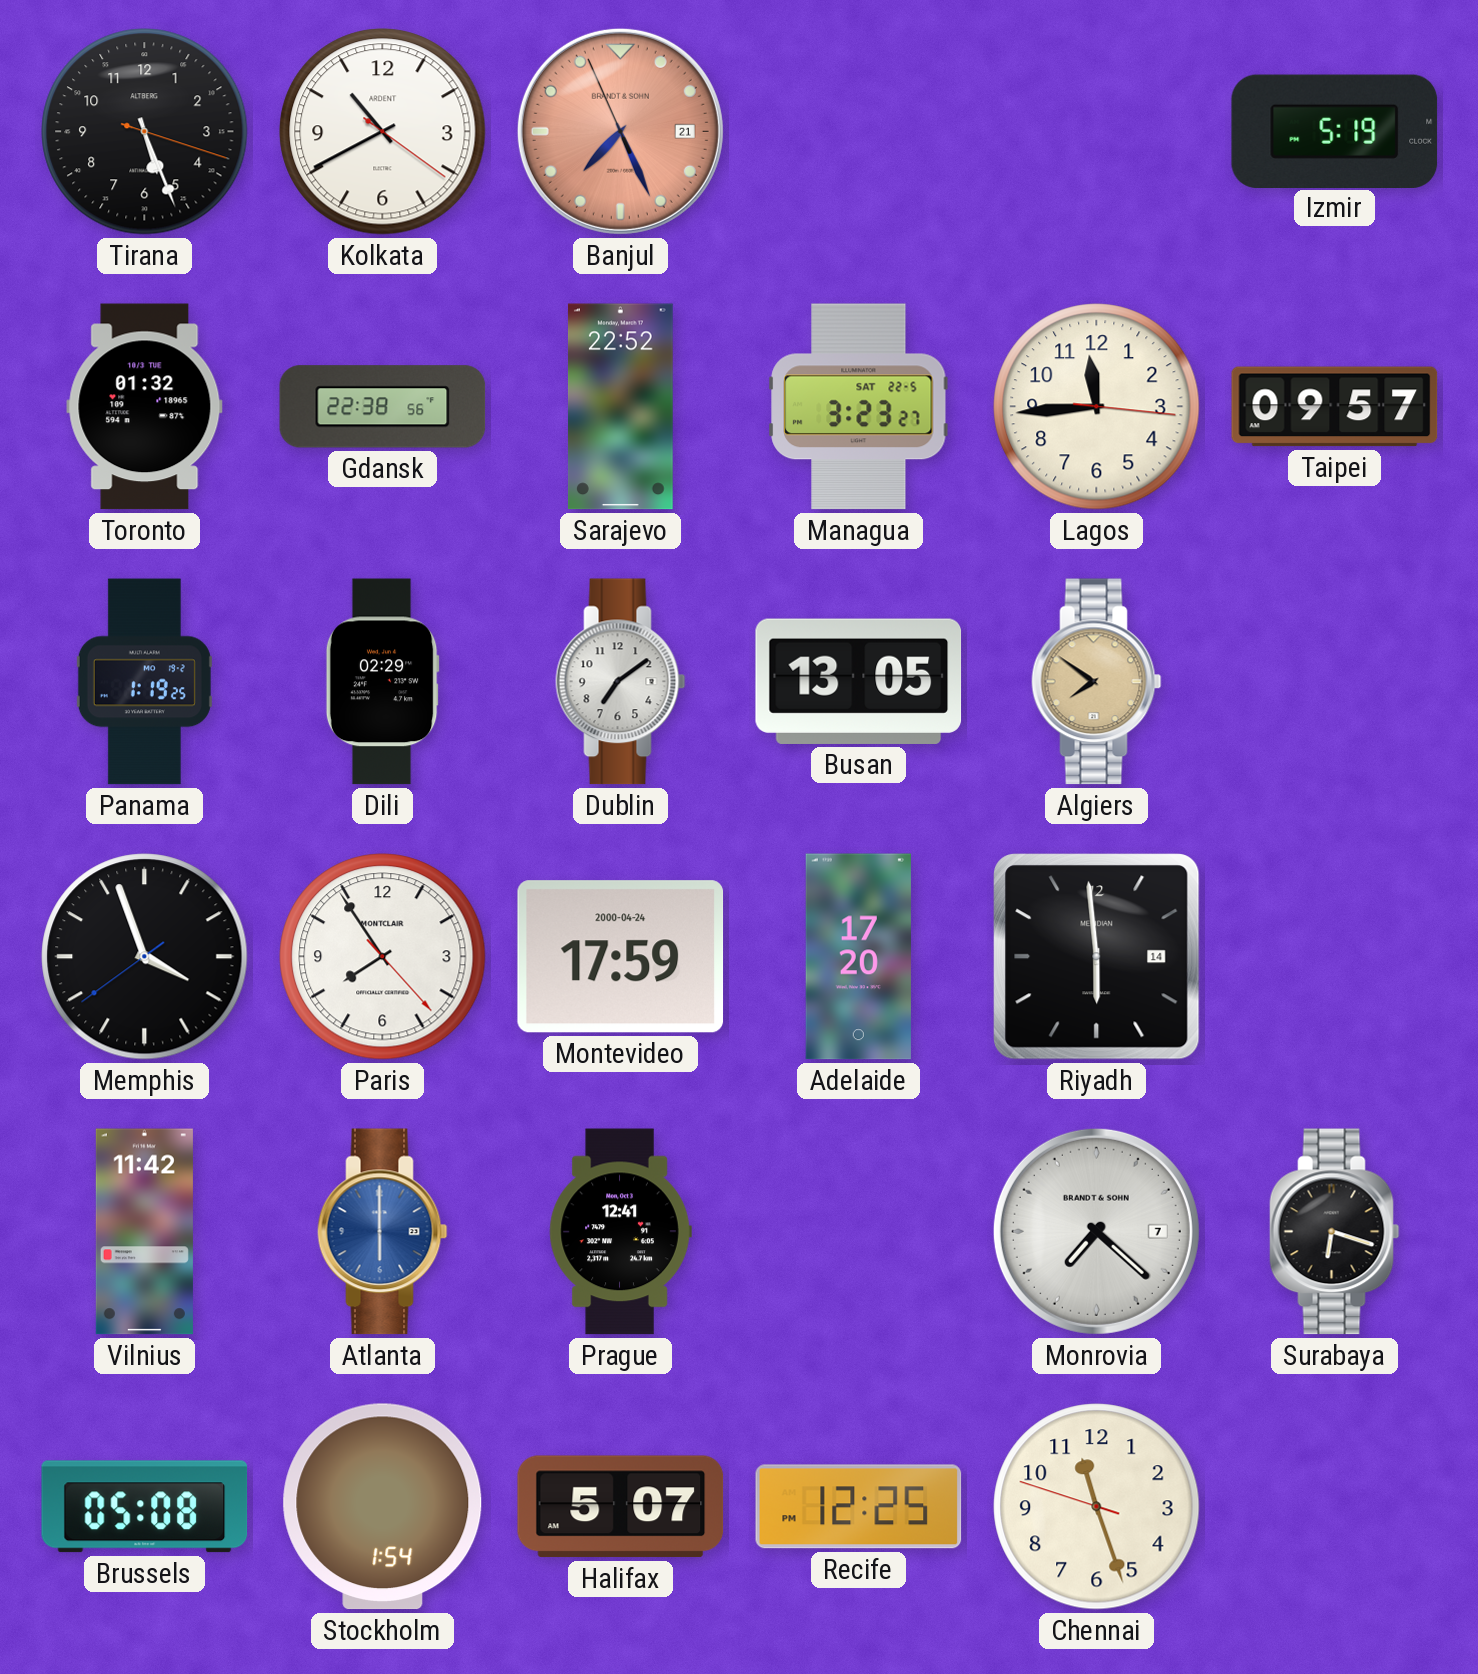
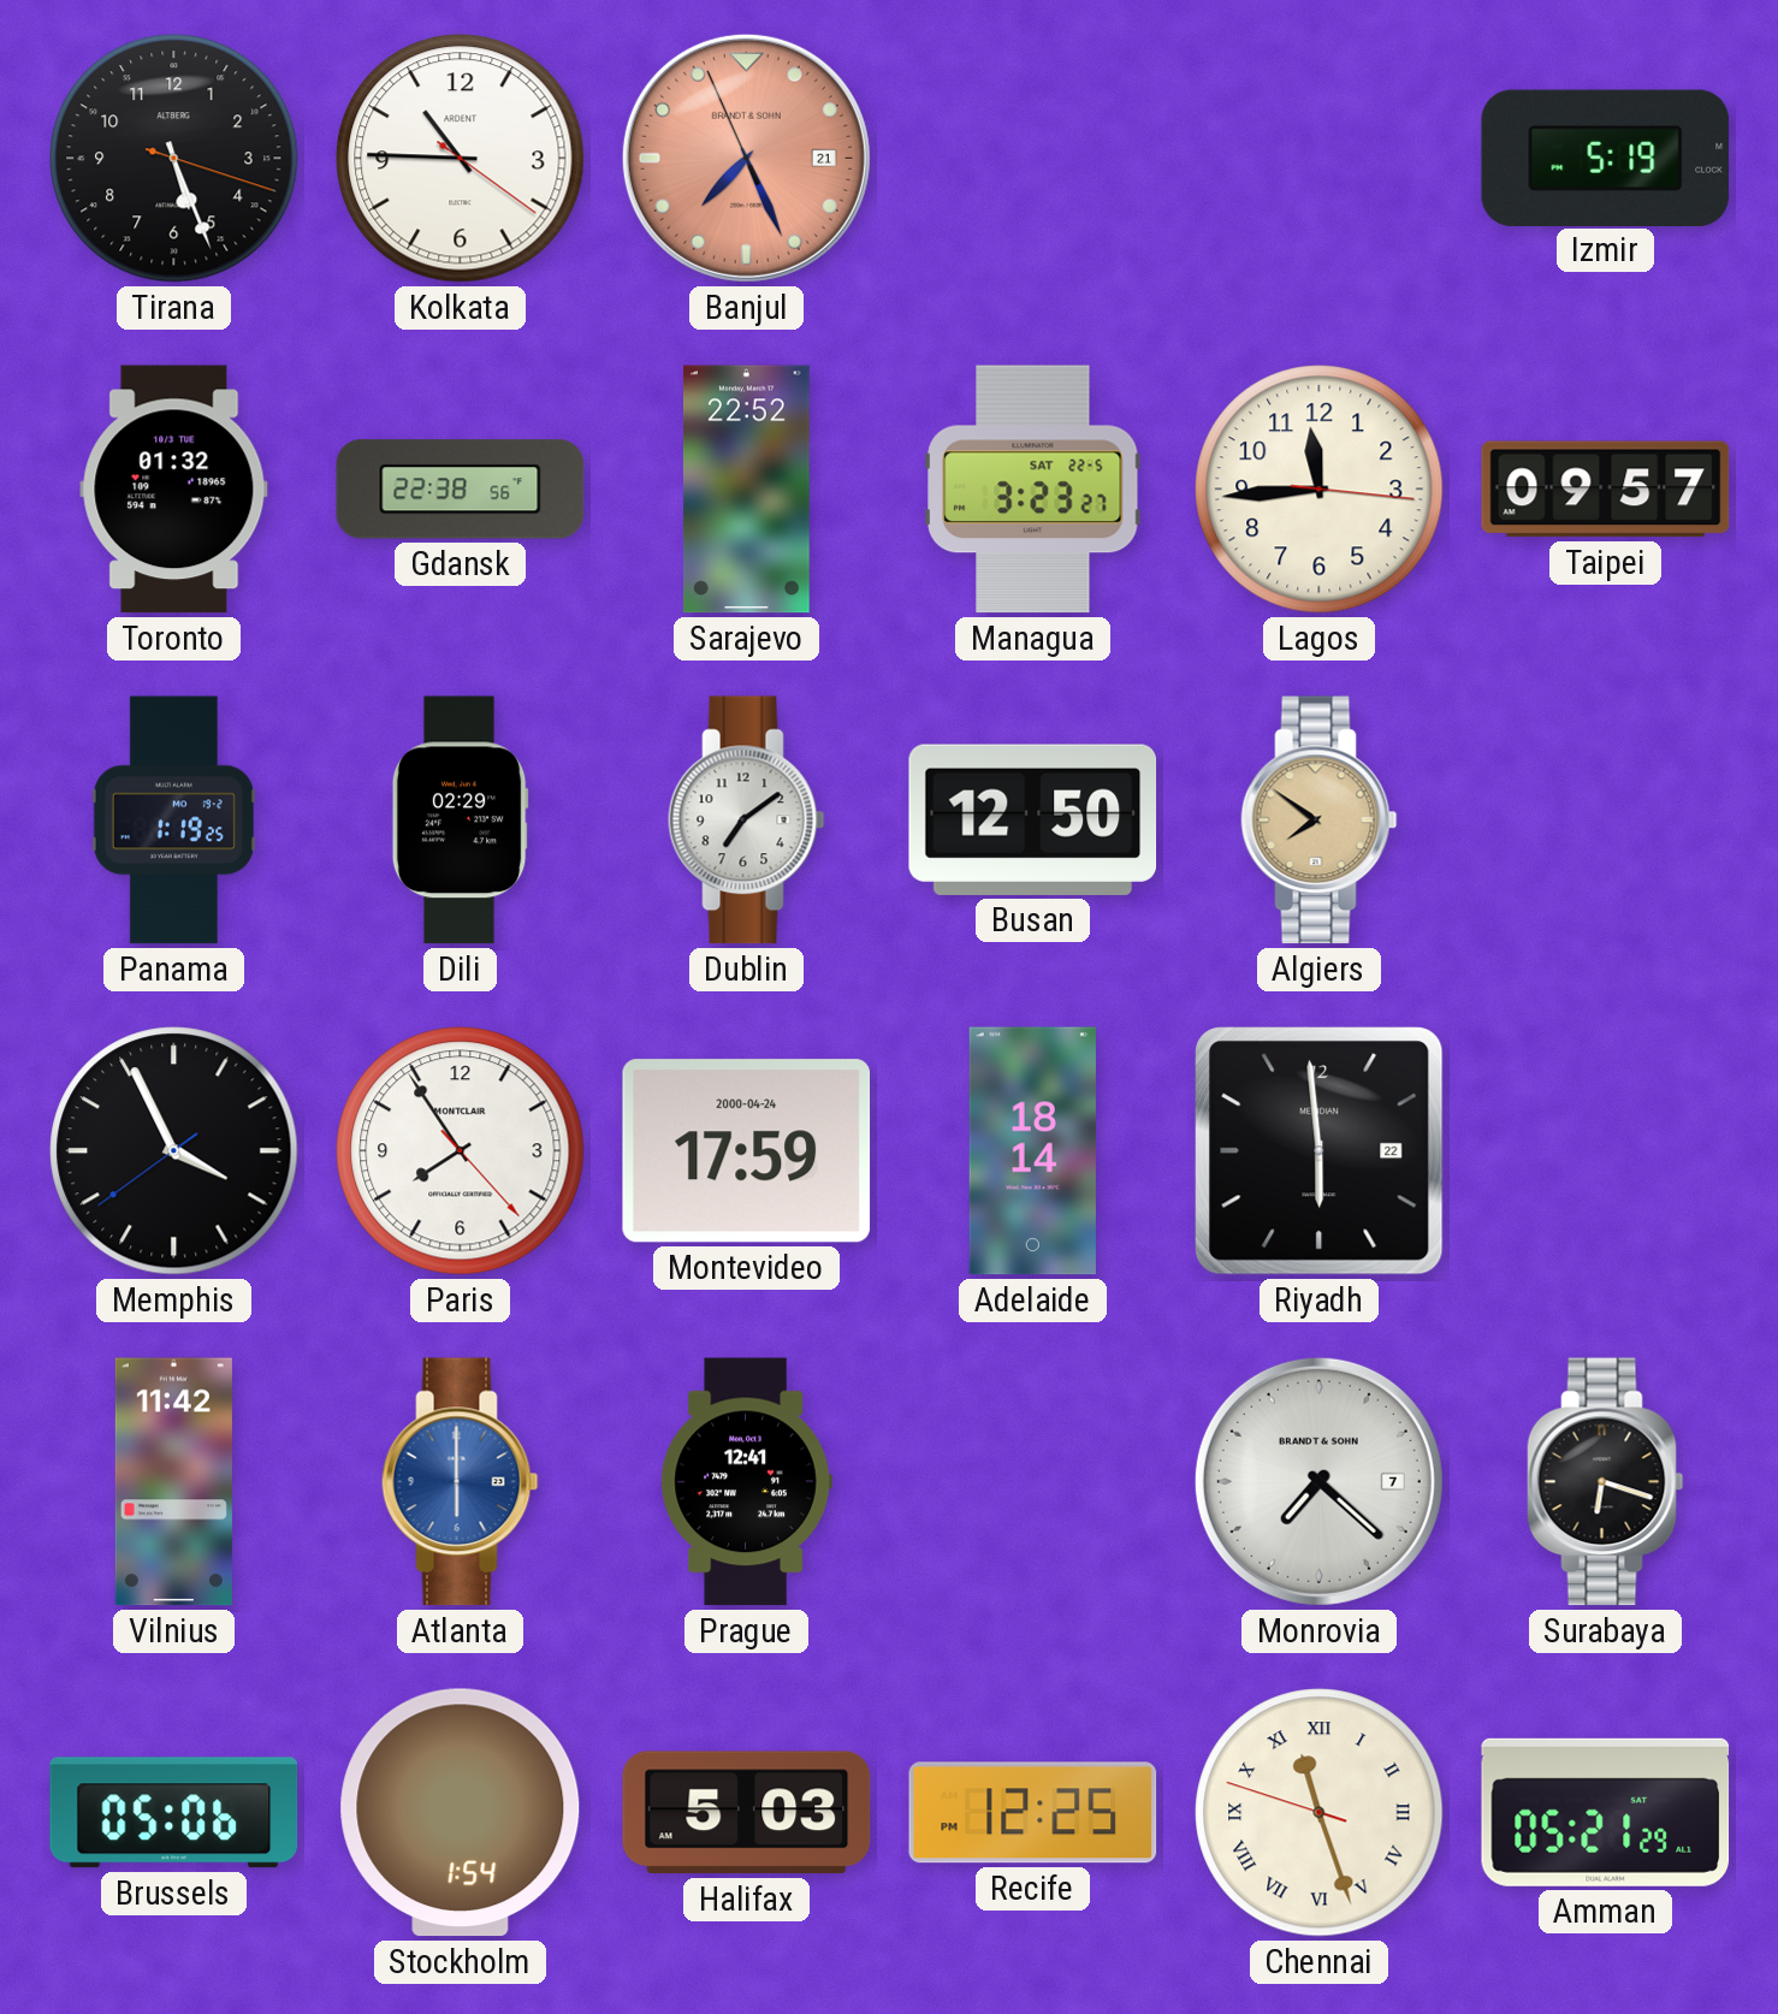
Kolkata: 10:40 -> 10:45
Busan: 13:05 -> 12:50
Memphis: 3:56 -> 3:55
Adelaide: 17:20 -> 18:14
Riyadh date: 14 -> 22
Brussels: 05:08 -> 05:06
Halifax: 5:07 -> 5:03
Chennai numerals: Arabic -> Roman
Amman: none -> 05:21
